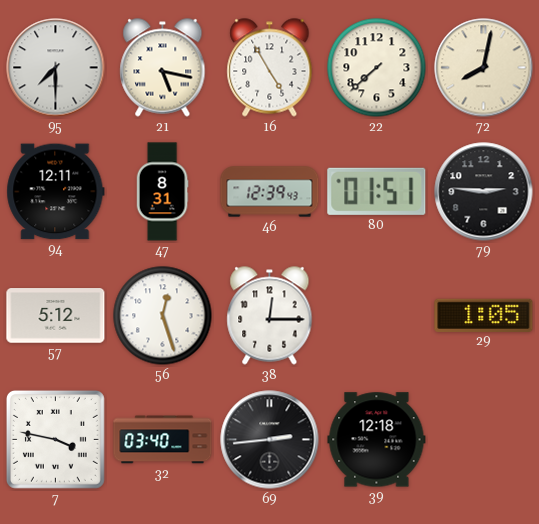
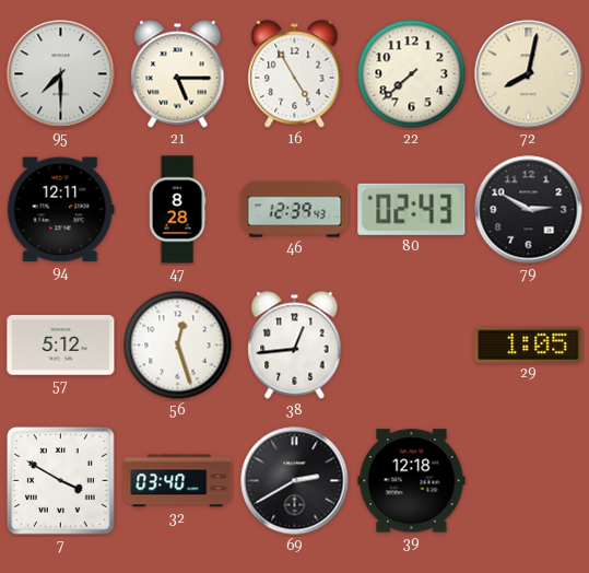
21: 5:17 -> 5:15
47: 8:31 -> 8:28
80: 01:51 -> 02:43
79: 2:46 -> 2:50
38: 12:15 -> 12:44
7: 3:47 -> 3:50
69: 2:44 -> 2:40
